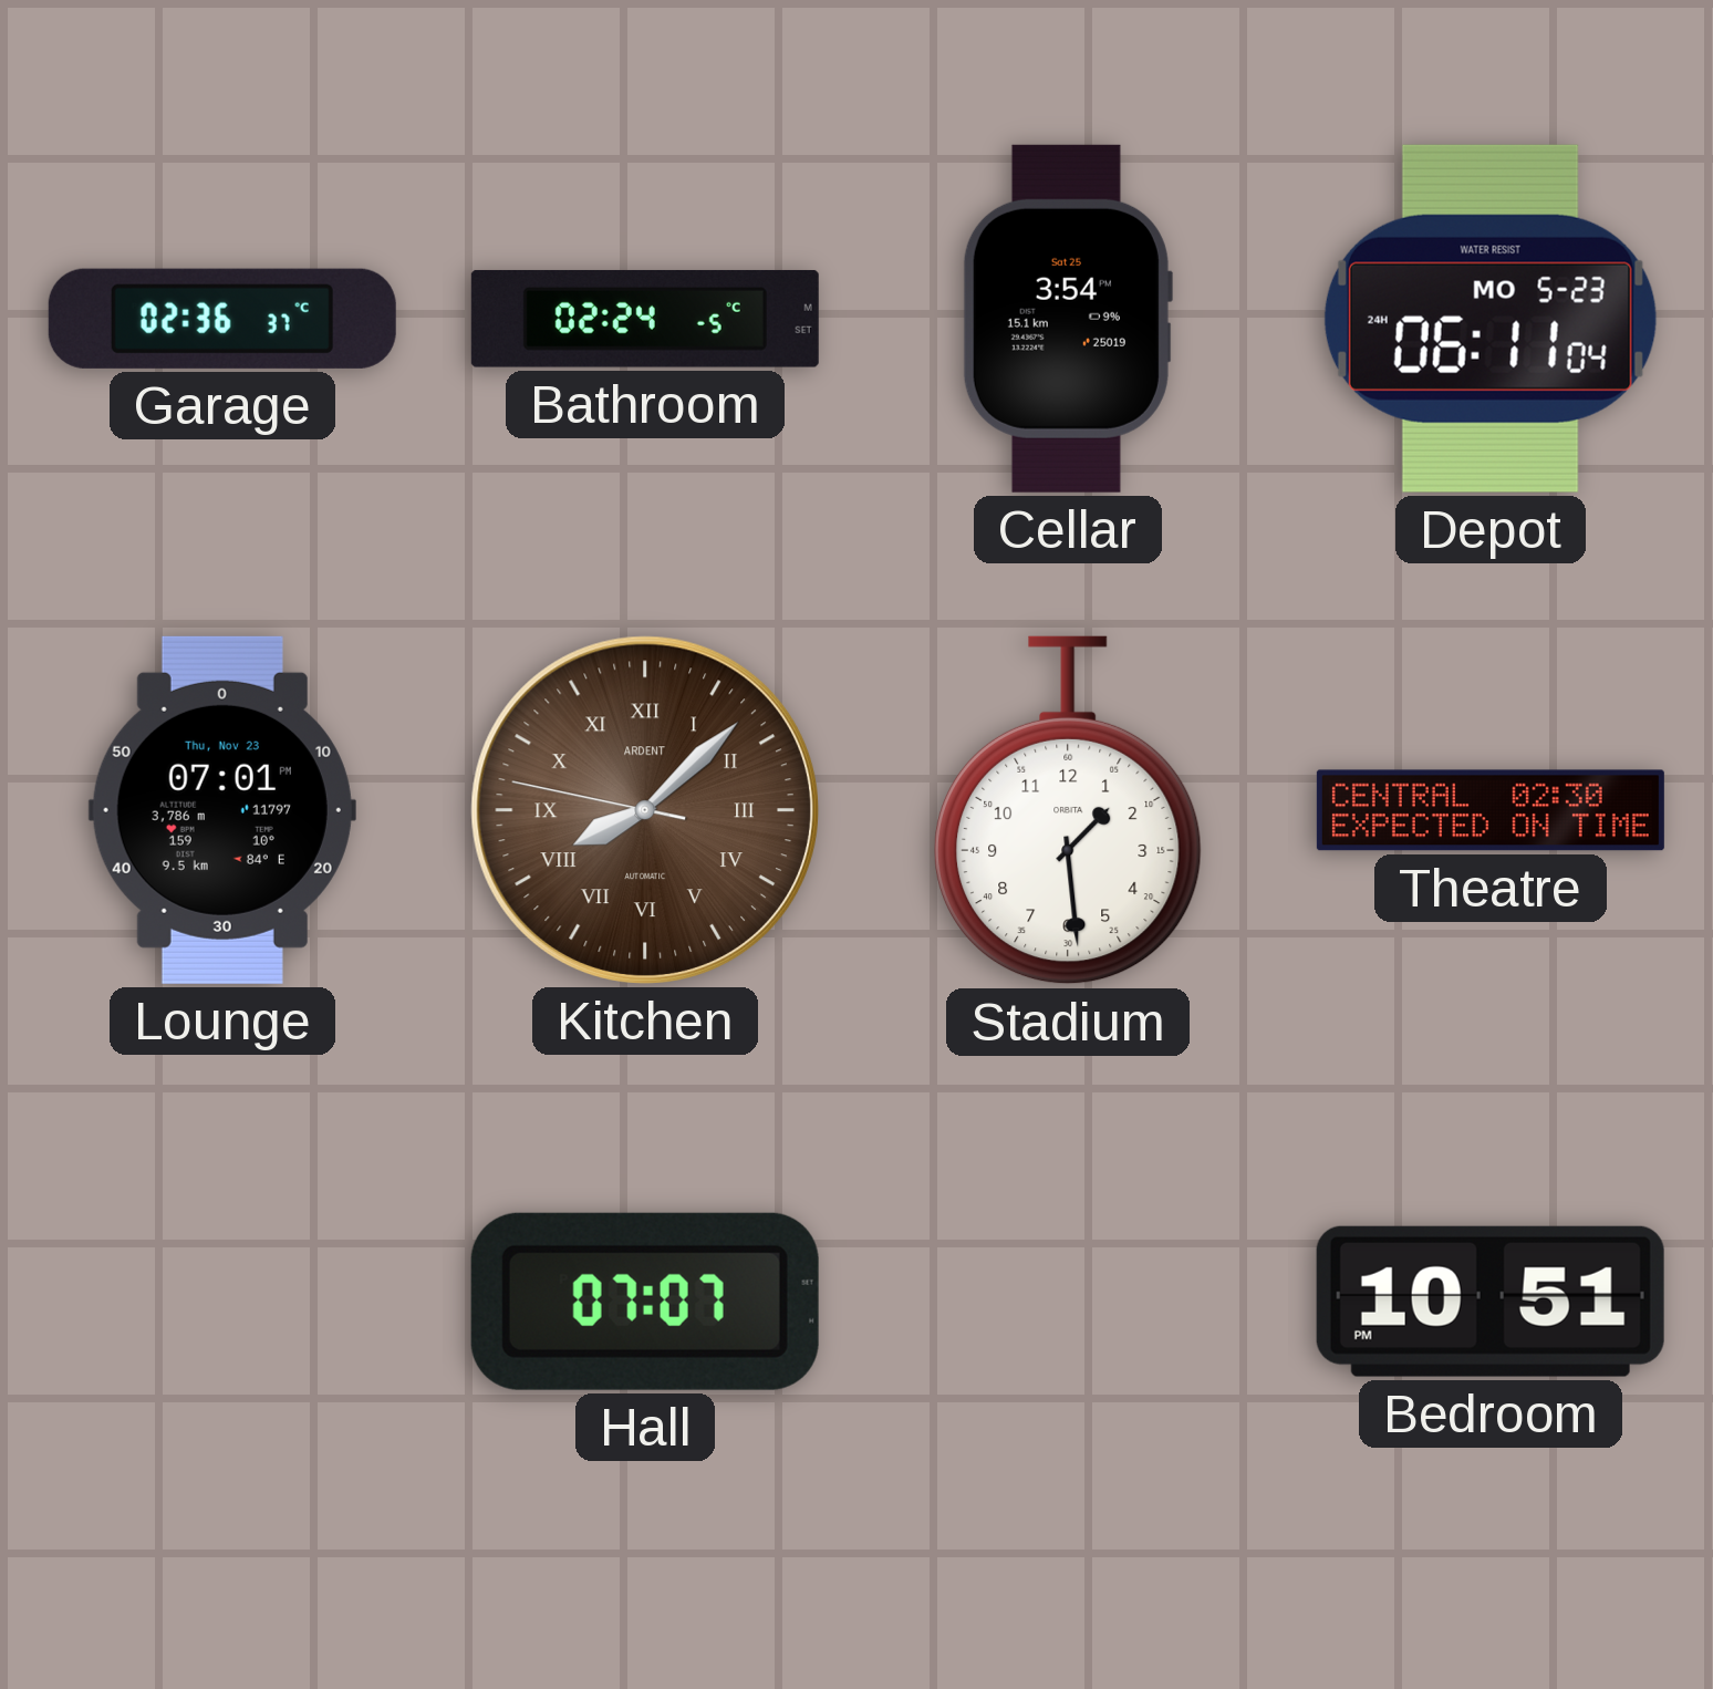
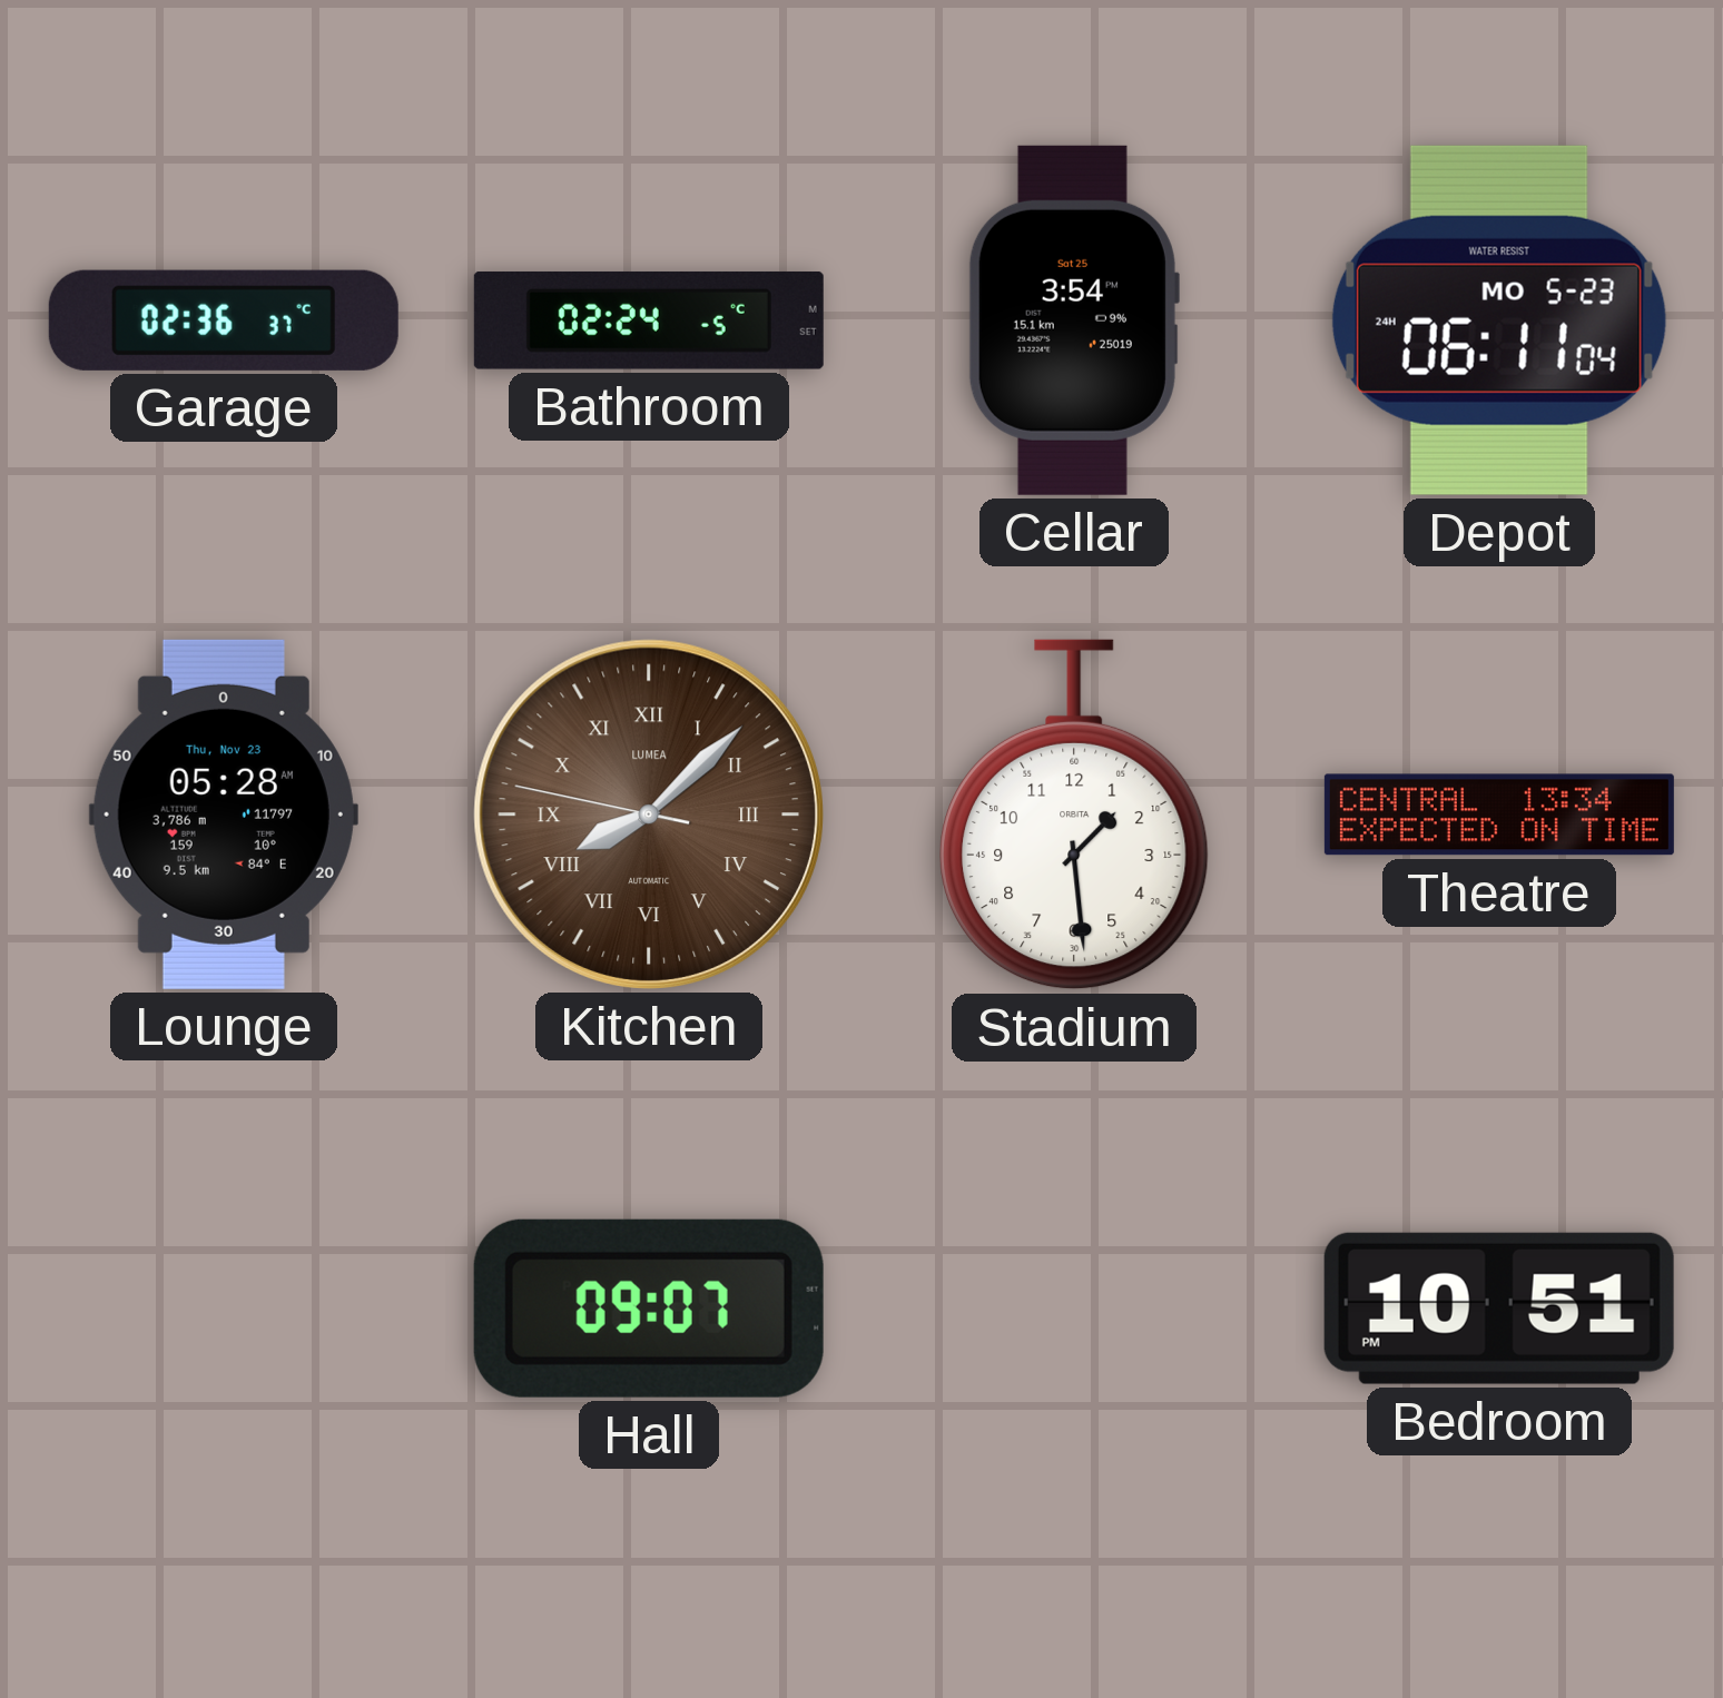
Lounge: 07:01 -> 05:28
Kitchen brand: ARDENT -> LUMEA
Theatre: 02:30 -> 13:34
Hall: 07:07 -> 09:07
